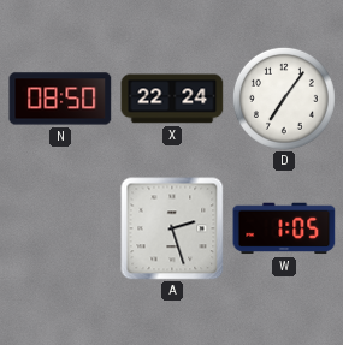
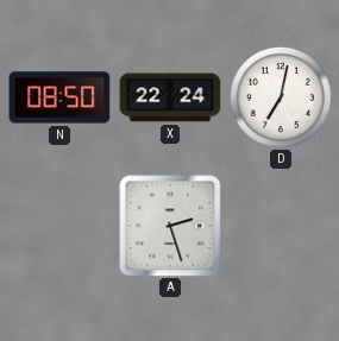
D: 7:06 -> 7:02
W: 1:05 -> none
